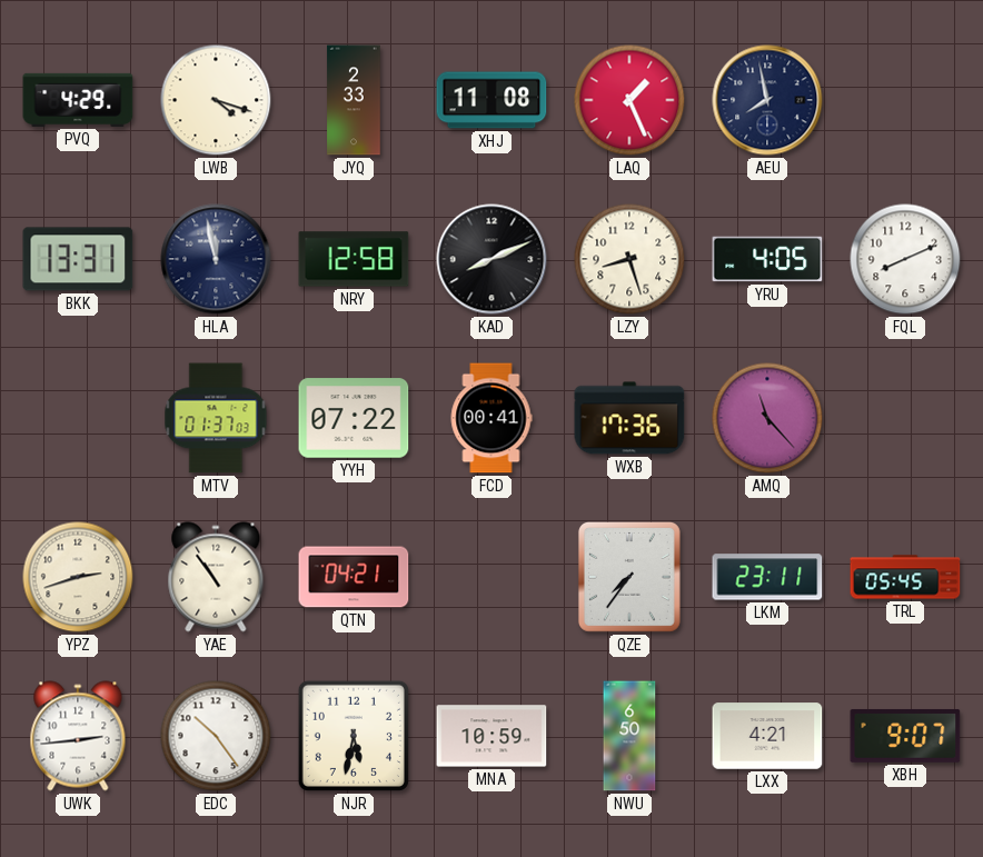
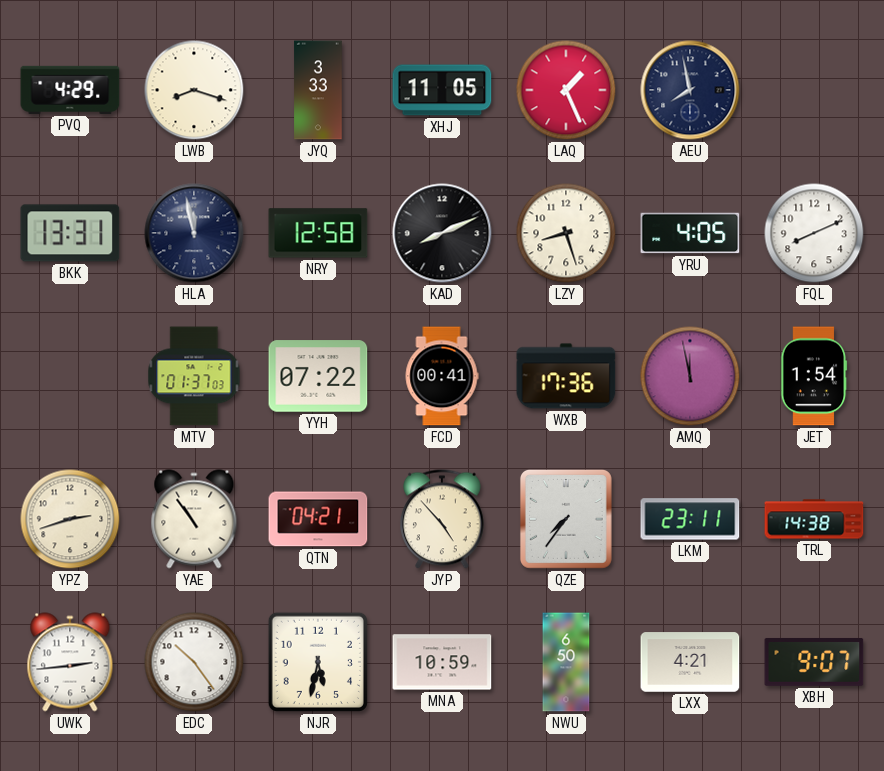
LWB: 4:18 -> 8:18
JYQ: 2:33 -> 3:33
XHJ: 11:08 -> 11:05
AMQ: 11:23 -> 11:58
JET: none -> 1:54
JYP: none -> 4:53
TRL: 05:45 -> 14:38
